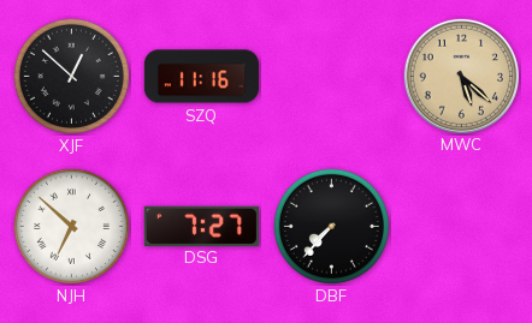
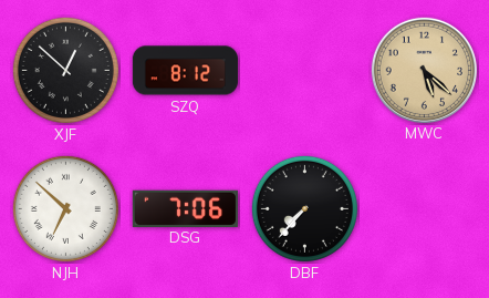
SZQ: 11:16 -> 8:12
DSG: 7:27 -> 7:06
